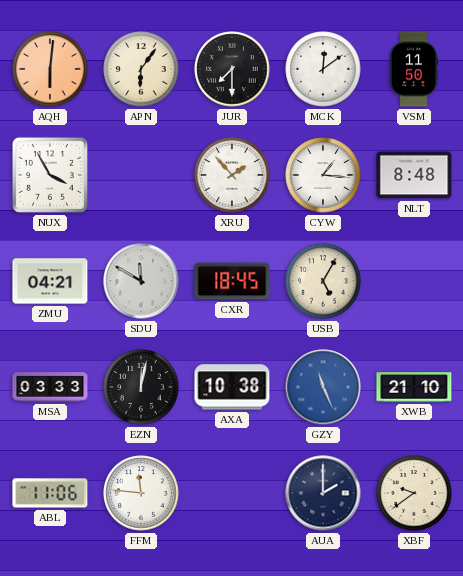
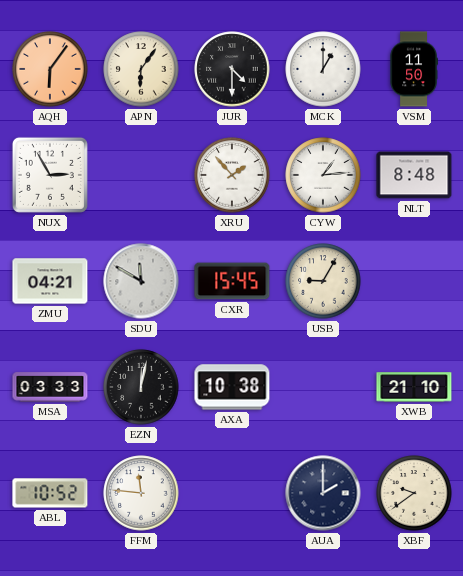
AQH: 6:01 -> 6:06
JUR: 7:30 -> 4:30
MCK: 12:09 -> 1:00
NUX: 3:55 -> 2:55
CYW: 1:16 -> 1:14
CXR: 18:45 -> 15:45
USB: 5:05 -> 9:05
GZY: 11:26 -> none
ABL: 11:06 -> 10:52
